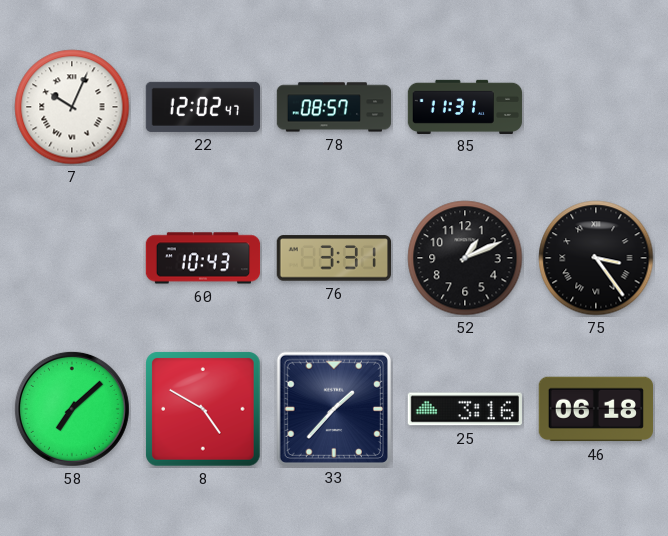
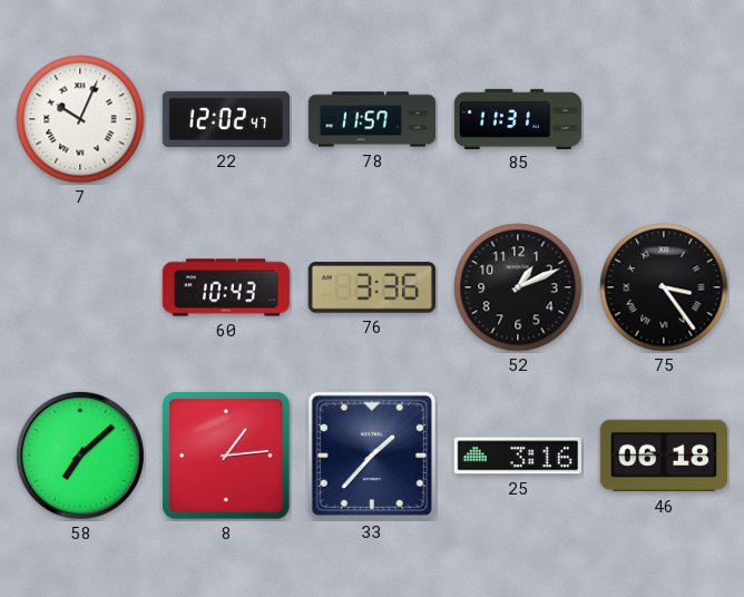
78: 08:57 -> 11:57
76: 3:31 -> 3:36
8: 4:50 -> 1:14
